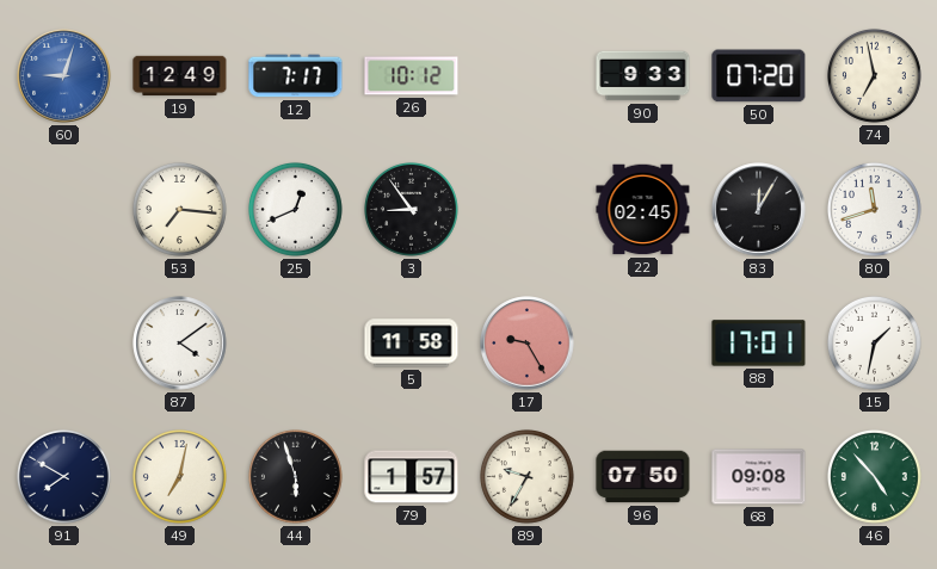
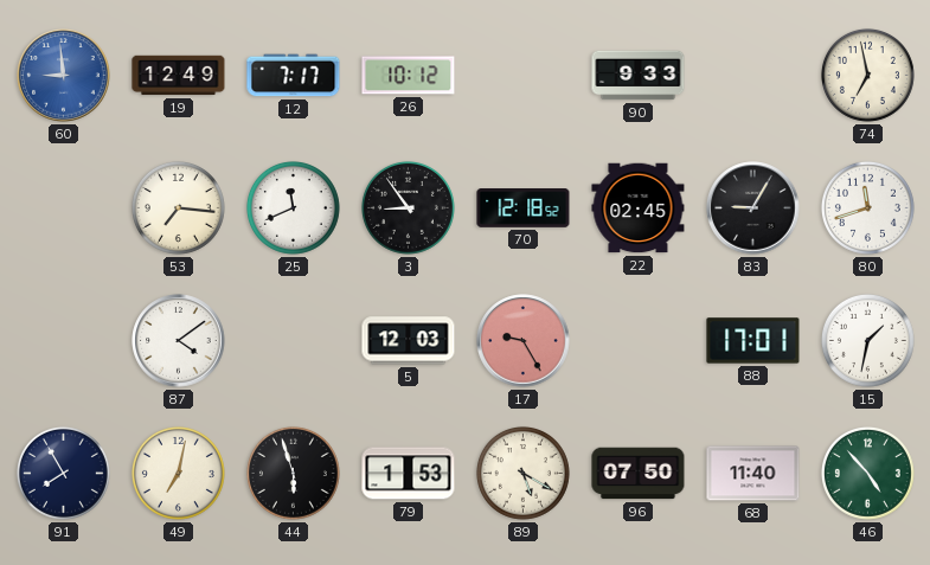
60: 9:03 -> 8:59
50: 07:20 -> none
25: 12:41 -> 11:41
70: none -> 12:18
83: 12:05 -> 9:05
5: 11:58 -> 12:03
91: 7:50 -> 7:55
79: 1:57 -> 1:53
89: 9:35 -> 5:20
68: 09:08 -> 11:40
